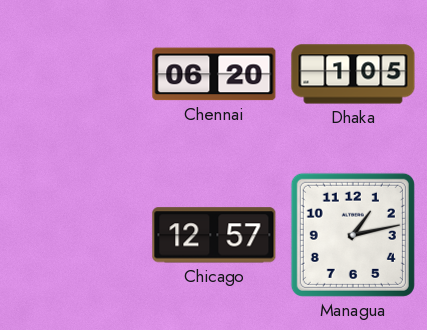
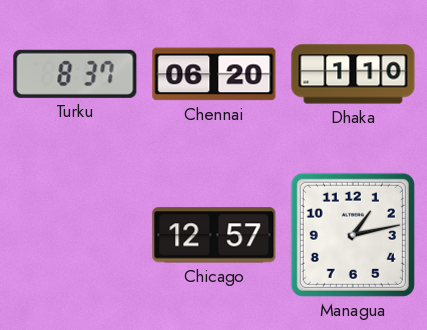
Turku: none -> 8:37
Dhaka: 1:05 -> 1:10
